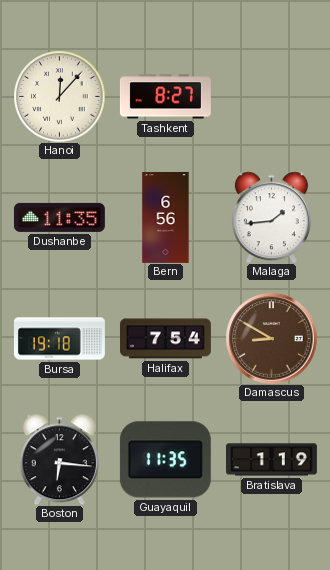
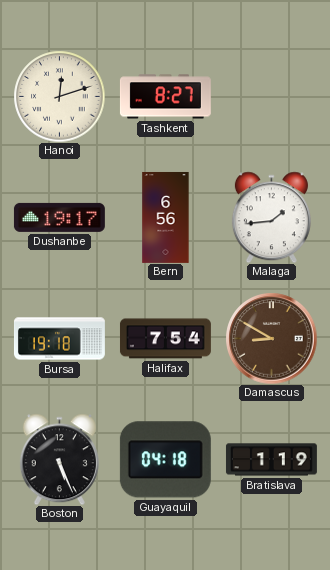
Hanoi: 12:07 -> 12:12
Dushanbe: 11:35 -> 19:17
Boston: 6:16 -> 5:26
Guayaquil: 11:35 -> 04:18
